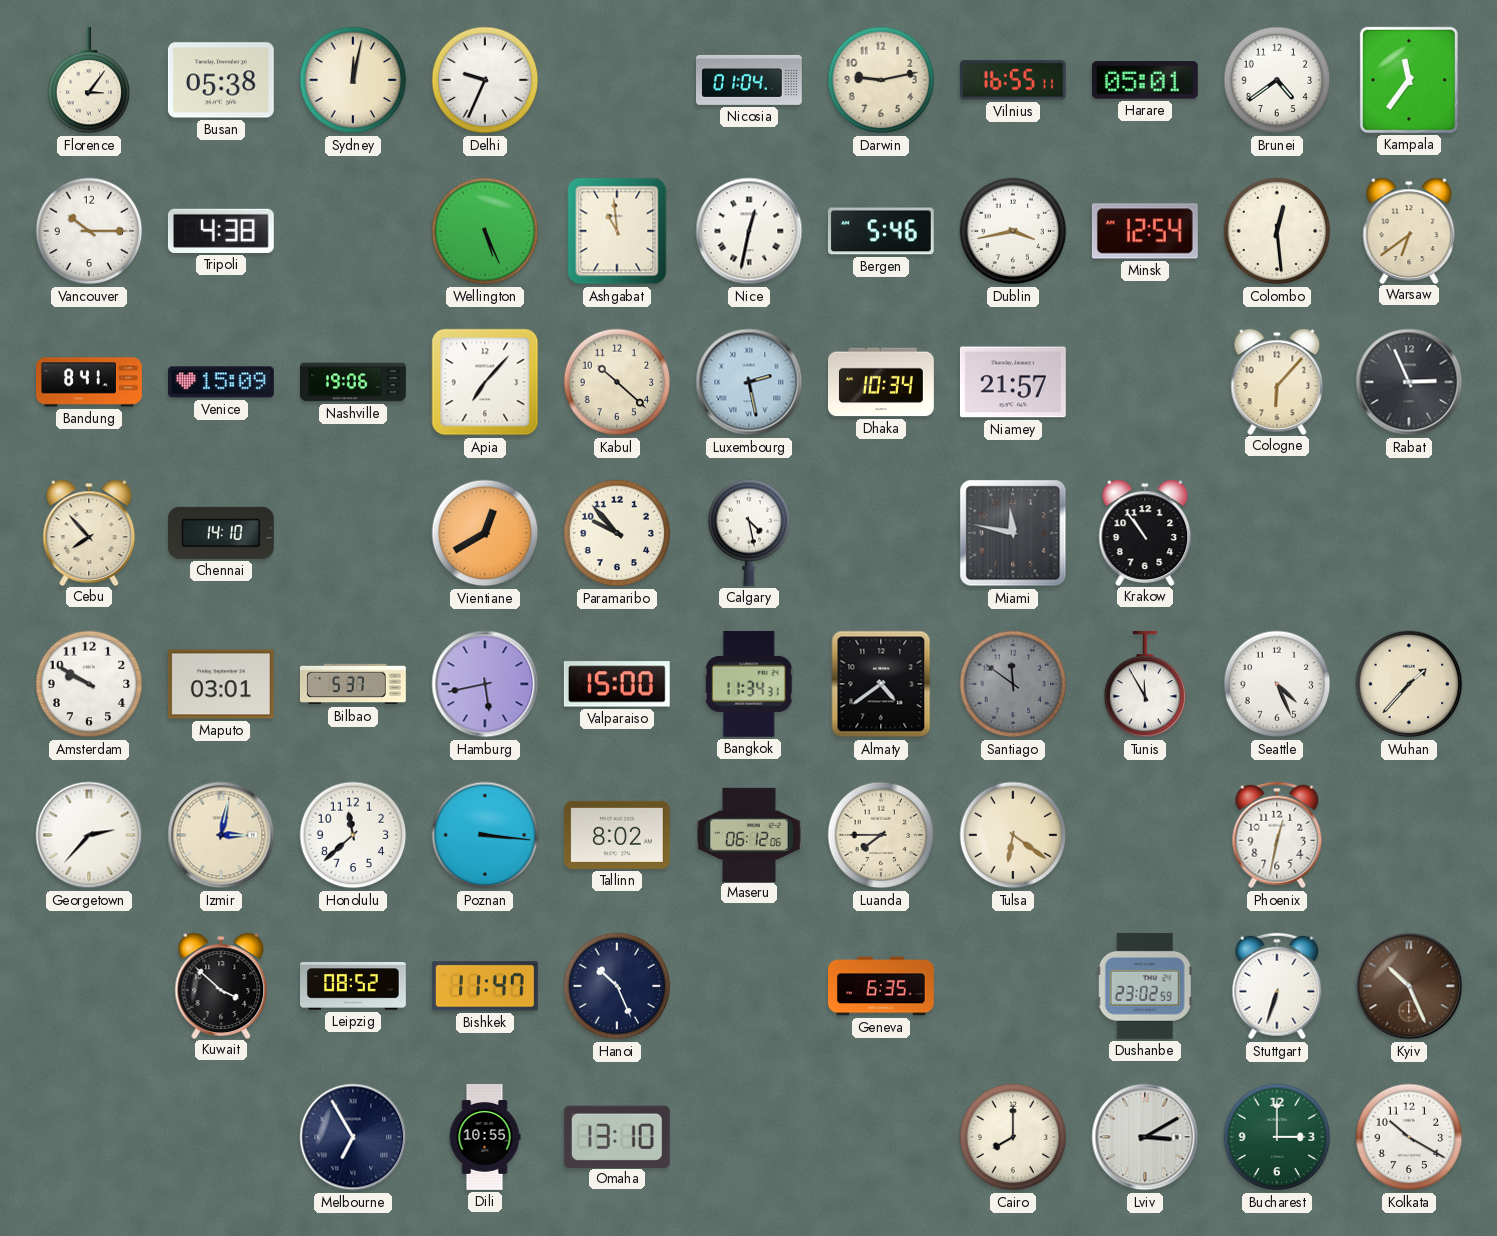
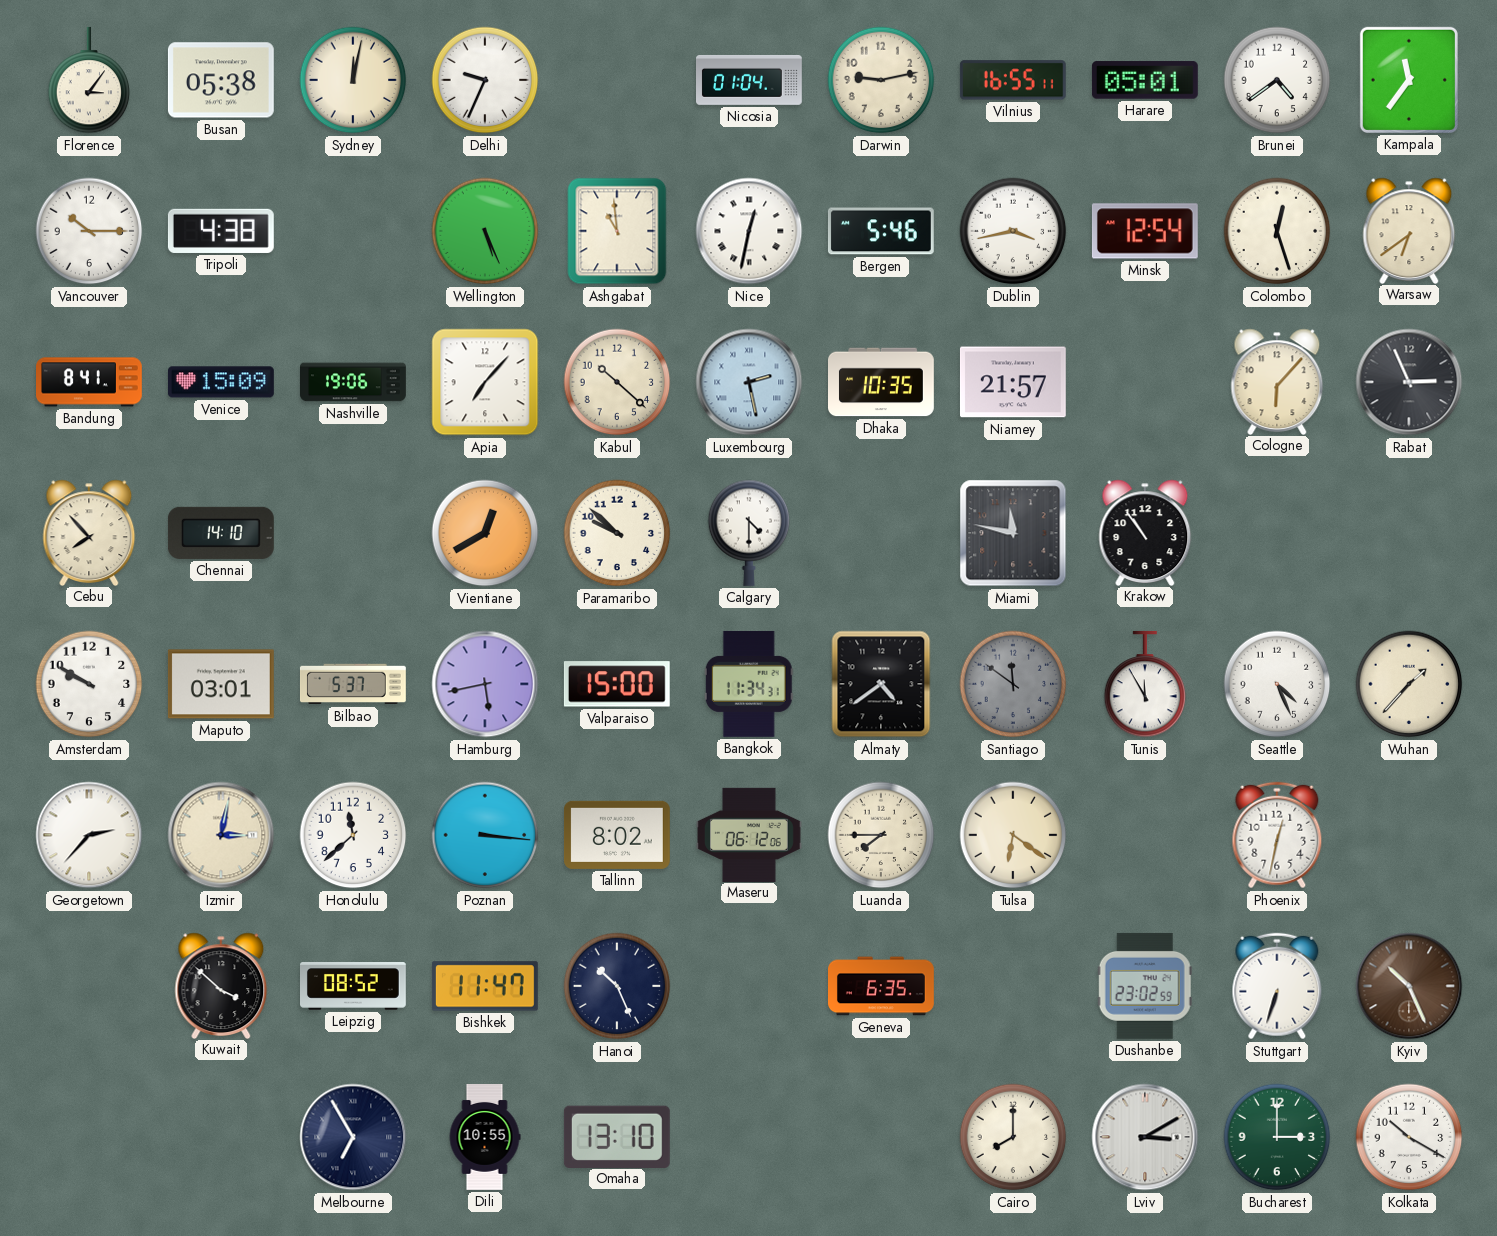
Colombo: 12:29 -> 12:27
Dhaka: 10:34 -> 10:35
Paramaribo: 9:53 -> 9:52
Calgary: 4:28 -> 4:30
